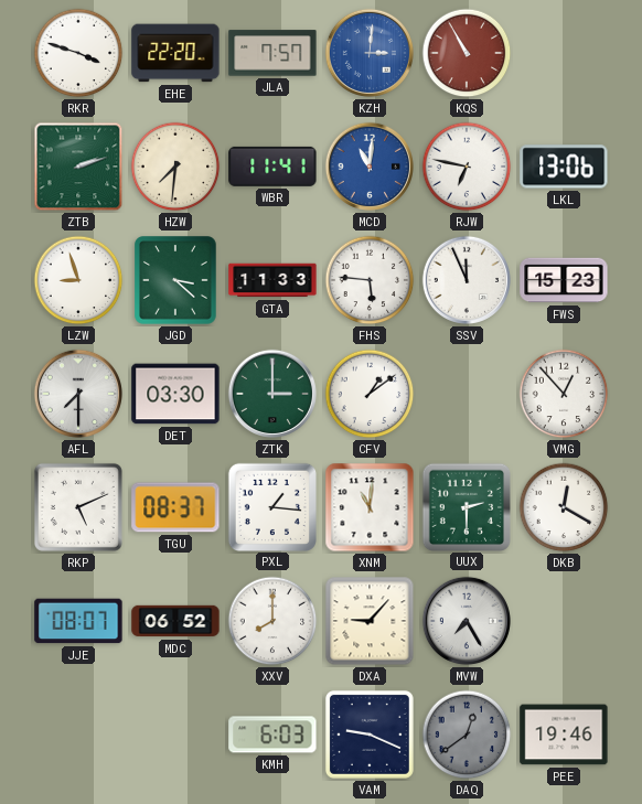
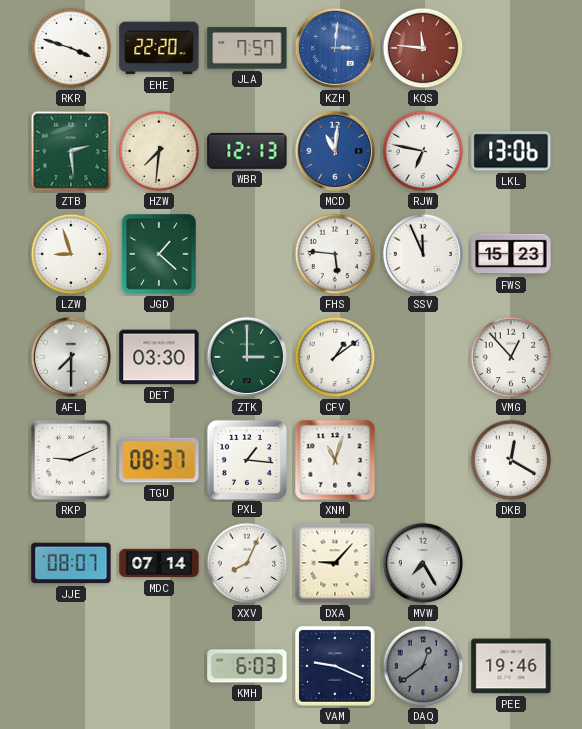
KQS: 10:55 -> 11:46
ZTB: 2:12 -> 2:29
WBR: 11:41 -> 12:13
JGD: 3:22 -> 1:22
GTA: 11:33 -> none
RKP: 5:11 -> 9:11
XNM: 11:01 -> 11:03
UUX: 2:30 -> none
MDC: 06:52 -> 07:14
XXV: 8:00 -> 8:04
